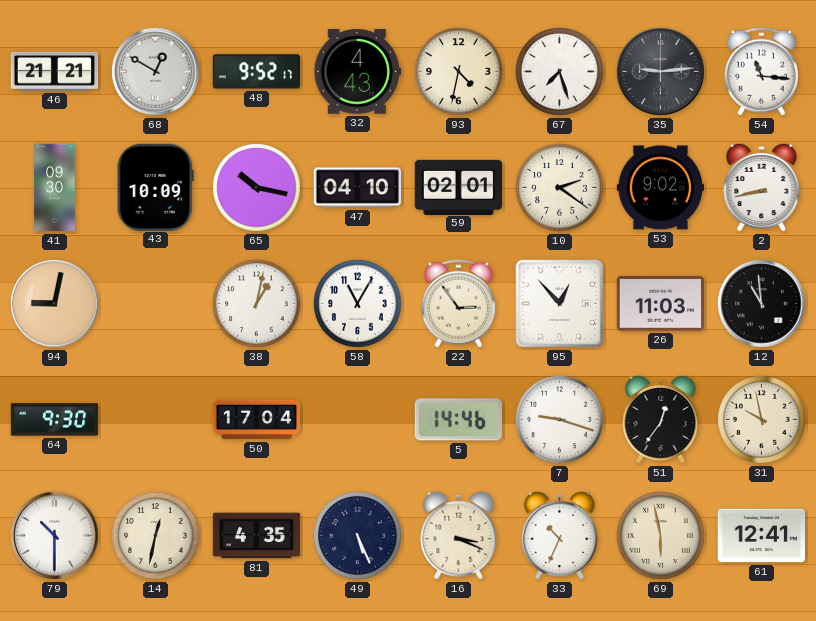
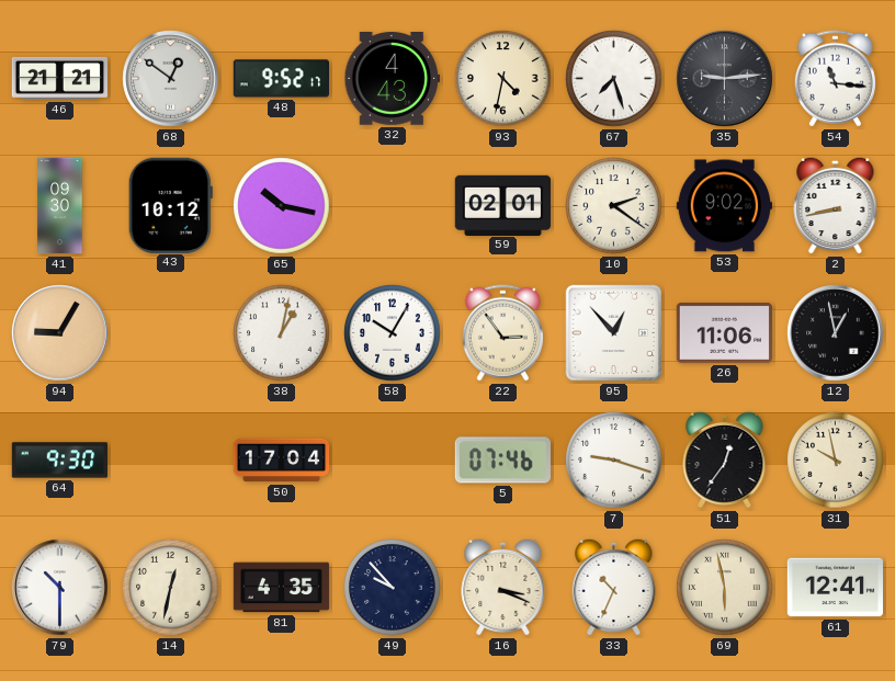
68: 12:50 -> 12:51
43: 10:09 -> 10:12
47: 04:10 -> none
94: 9:02 -> 9:05
58: 11:05 -> 10:05
26: 11:03 -> 11:06
12: 10:59 -> 12:58
5: 14:46 -> 07:46
49: 5:26 -> 9:53
